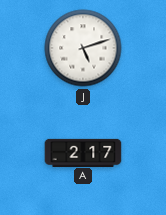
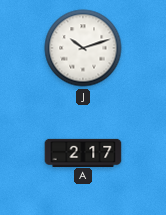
J: 5:12 -> 10:12
